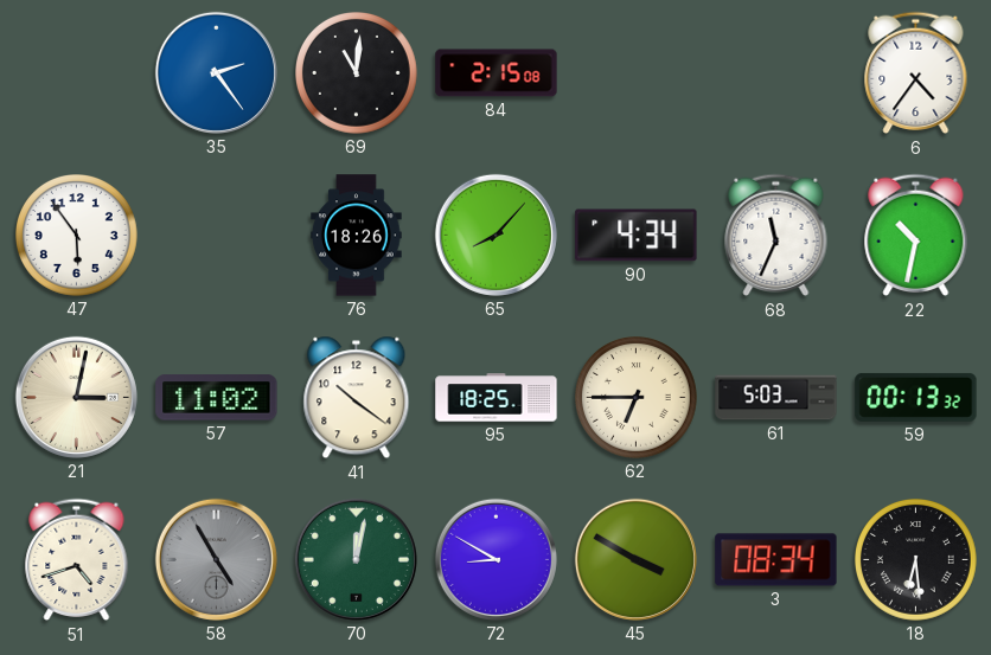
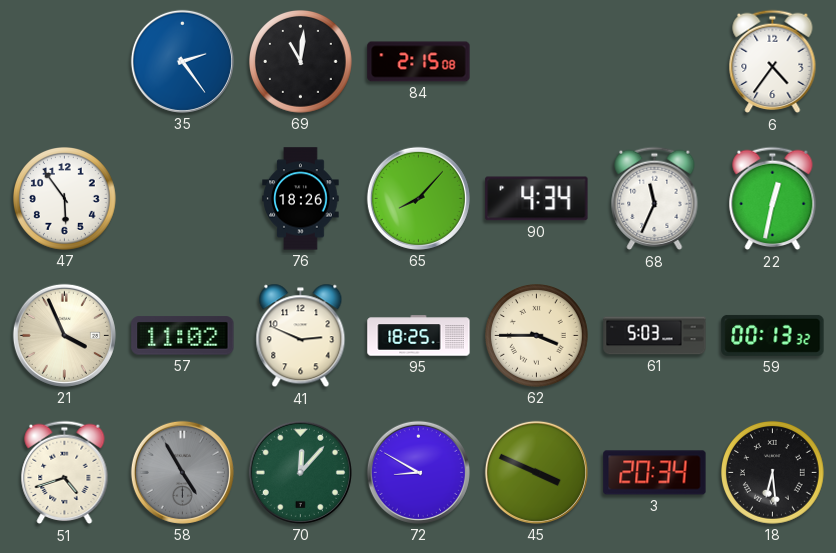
22: 10:32 -> 12:32
21: 3:02 -> 3:56
41: 10:21 -> 2:49
62: 6:45 -> 3:45
70: 12:02 -> 12:07
45: 3:50 -> 3:49
3: 08:34 -> 20:34
